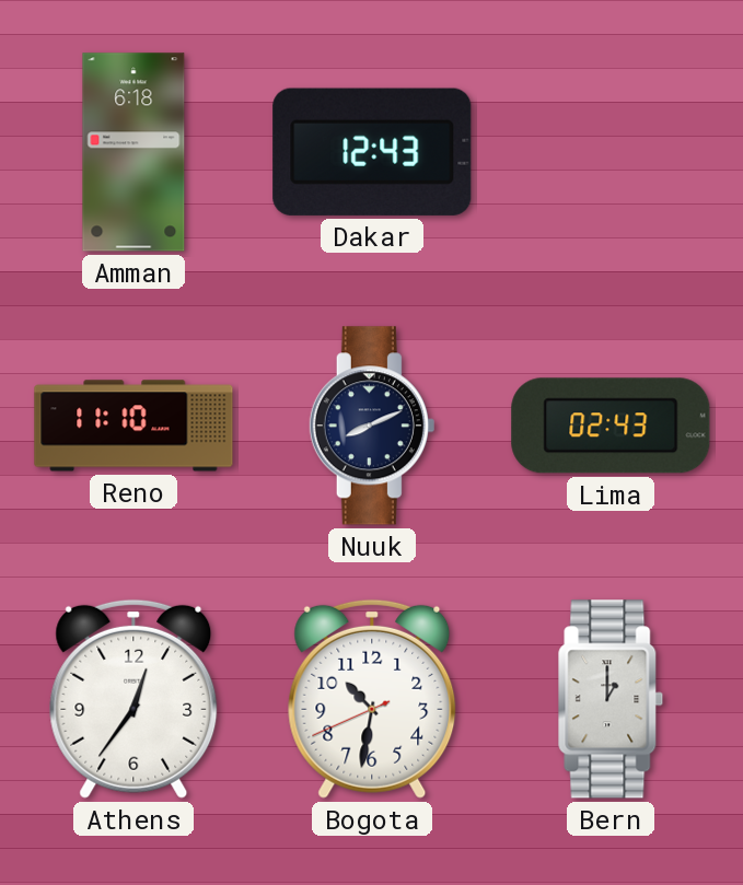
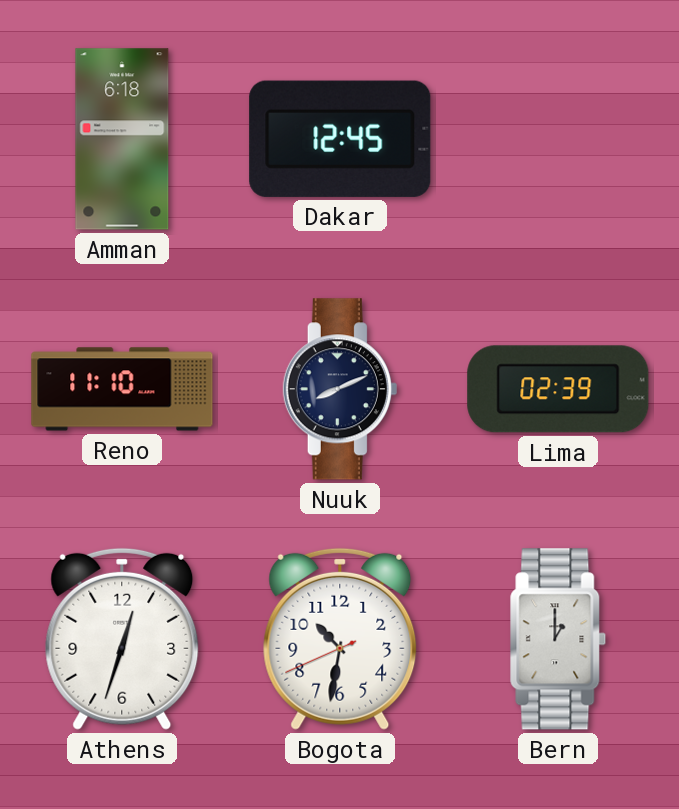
Dakar: 12:43 -> 12:45
Lima: 02:43 -> 02:39
Athens: 12:36 -> 12:33
